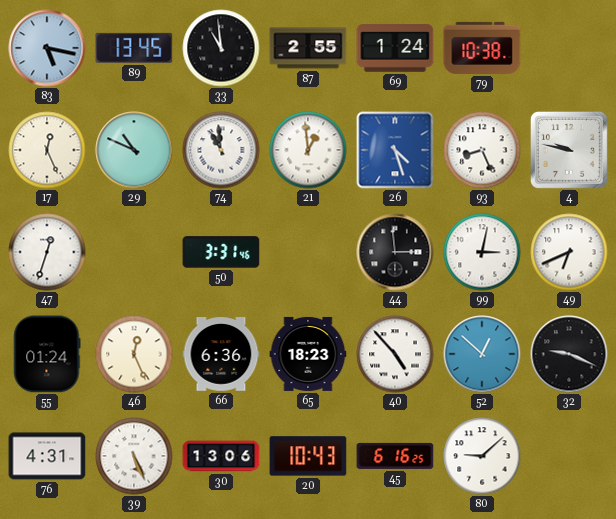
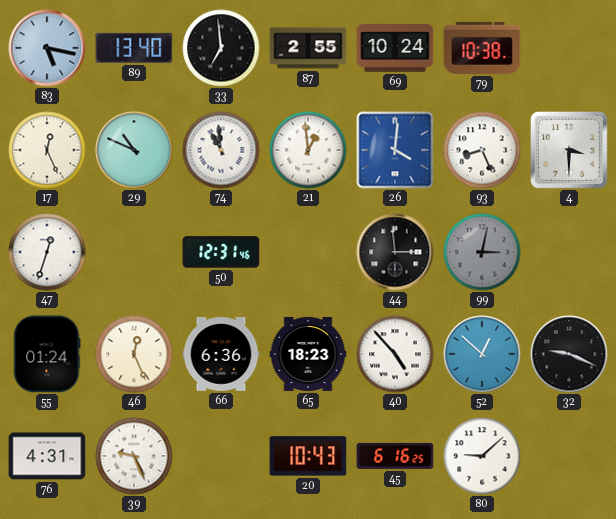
89: 13:45 -> 13:40
33: 10:59 -> 6:59
69: 1:24 -> 10:24
26: 4:27 -> 4:01
4: 9:47 -> 3:30
50: 3:31 -> 12:31
99 dial: white -> grey
49: 6:41 -> none
39: 5:26 -> 9:26
30: 13:06 -> none
